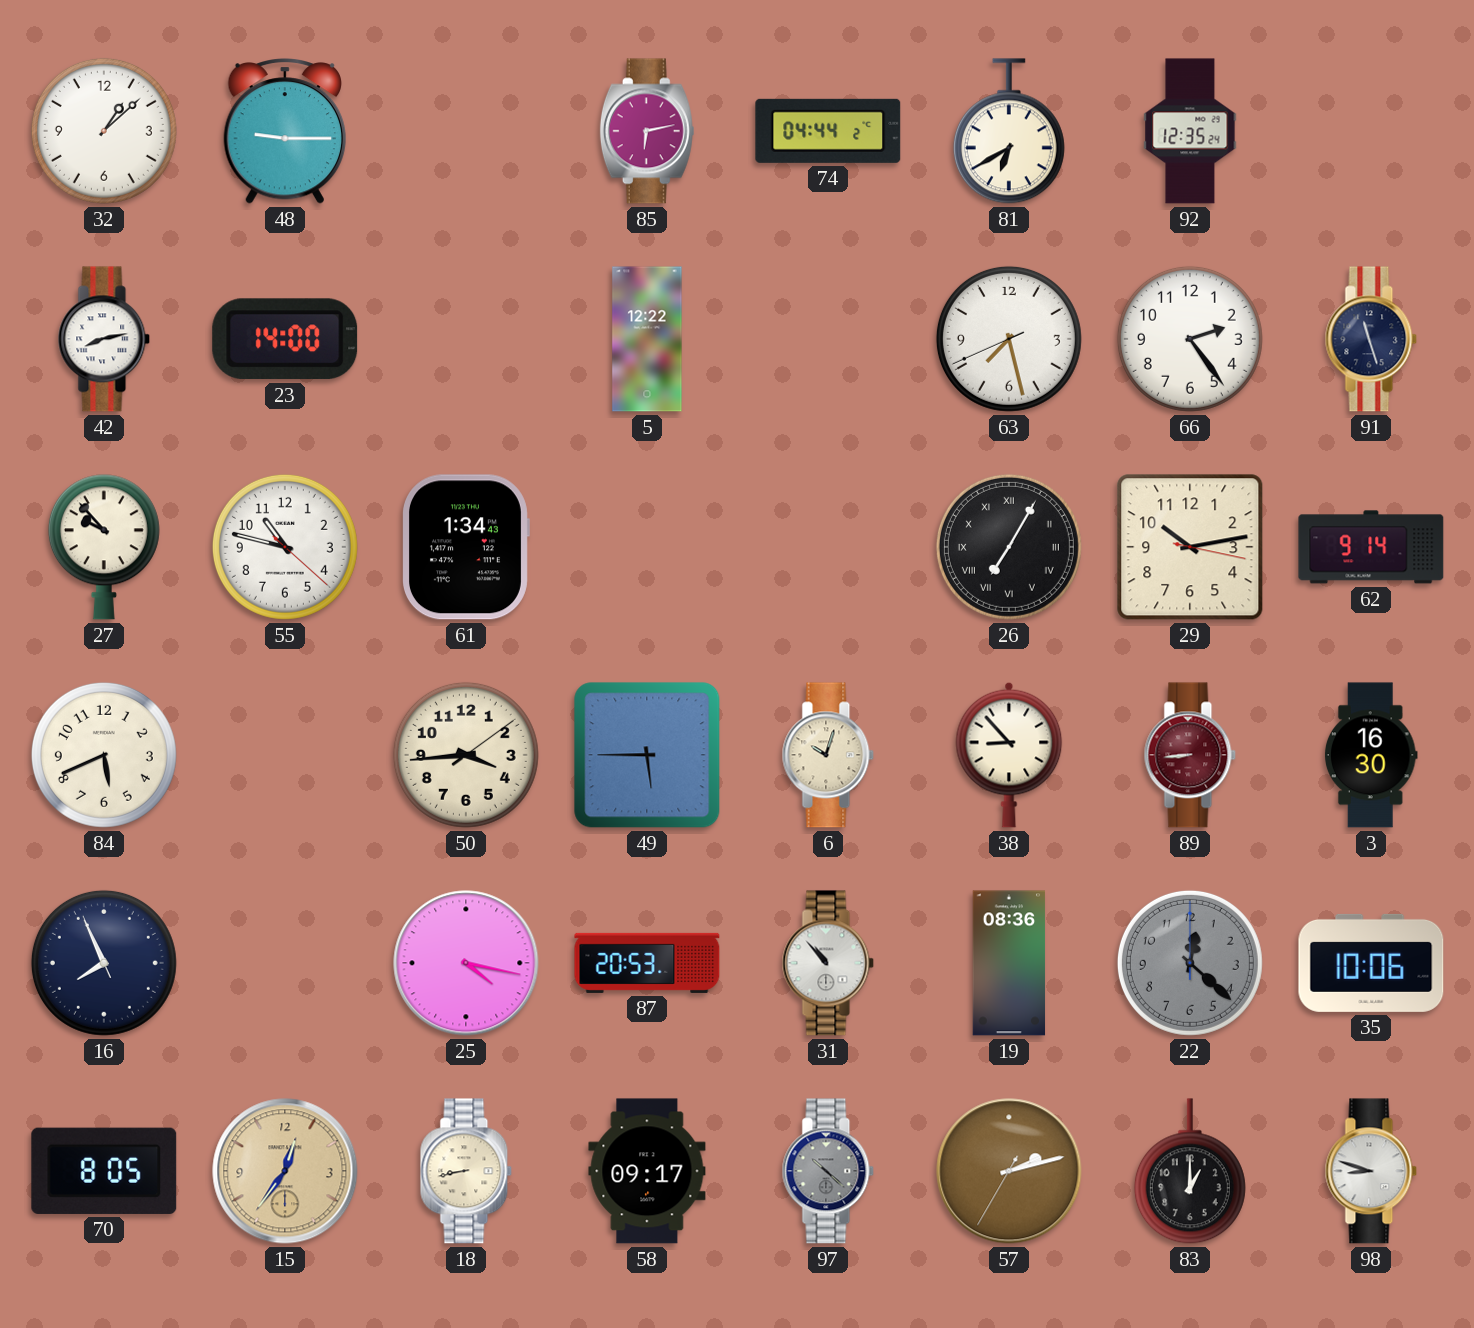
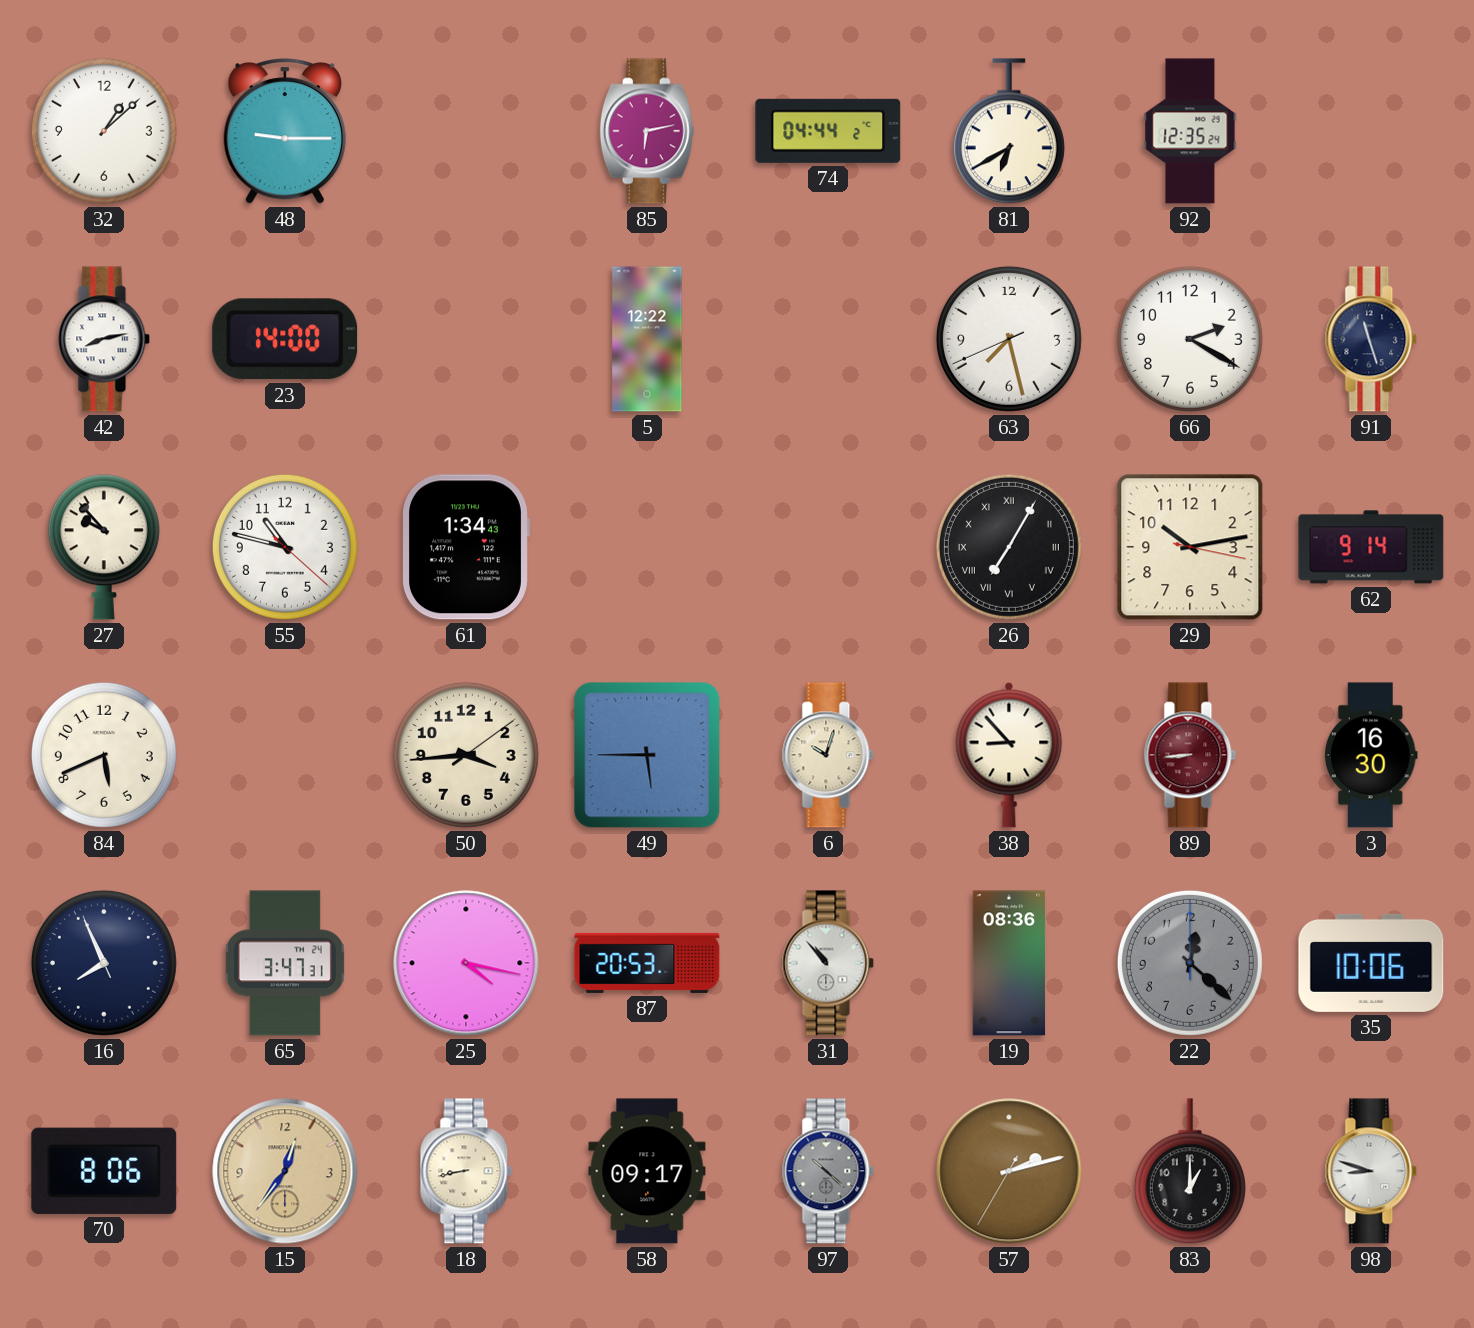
66: 2:24 -> 2:20
65: none -> 3:47
70: 8:05 -> 8:06
